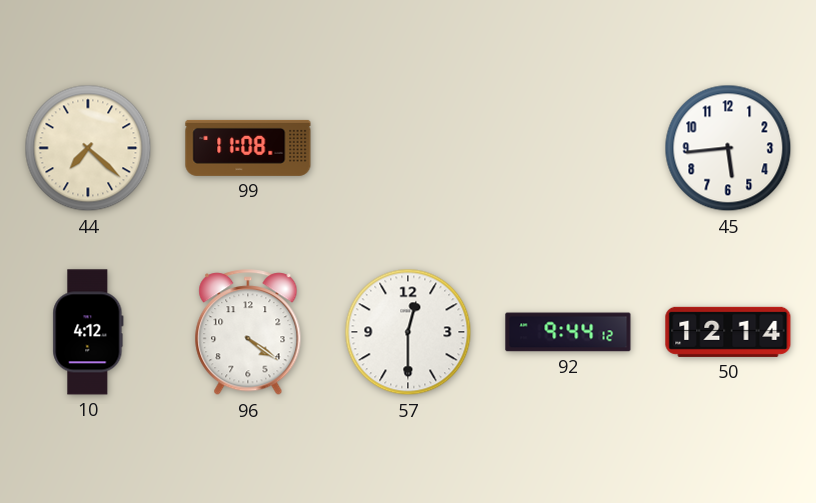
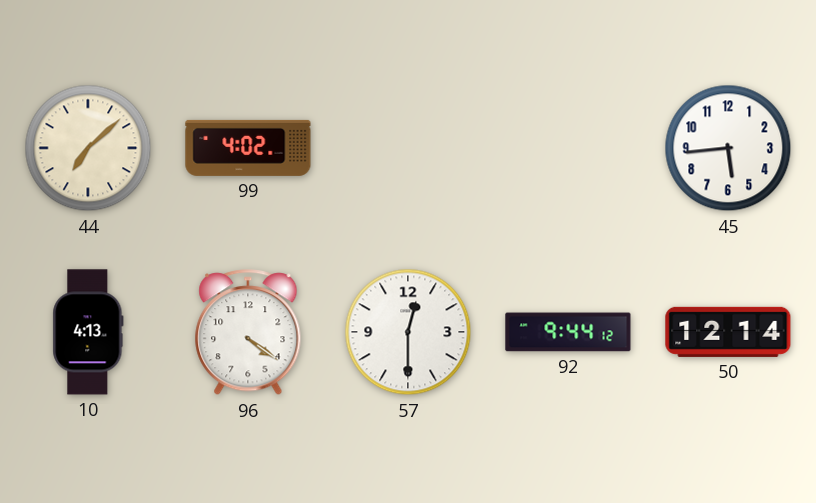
44: 7:22 -> 7:08
99: 11:08 -> 4:02
10: 4:12 -> 4:13
